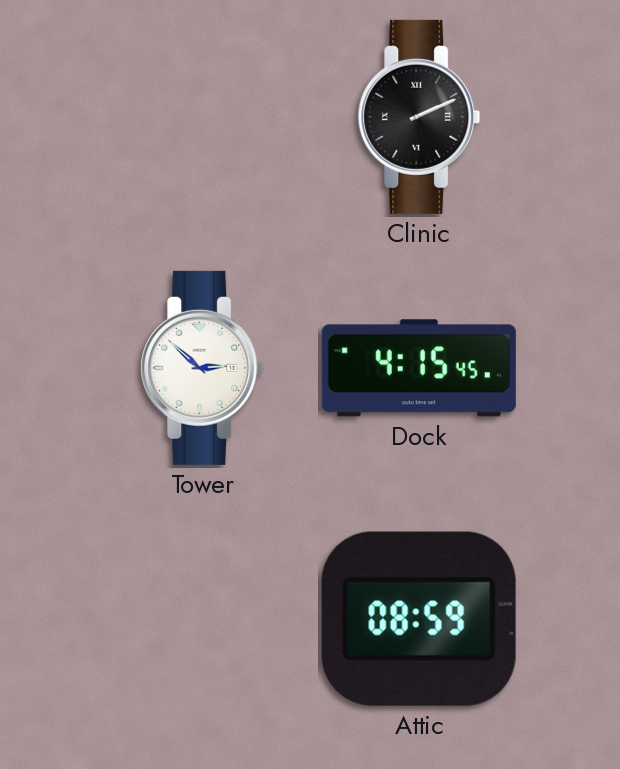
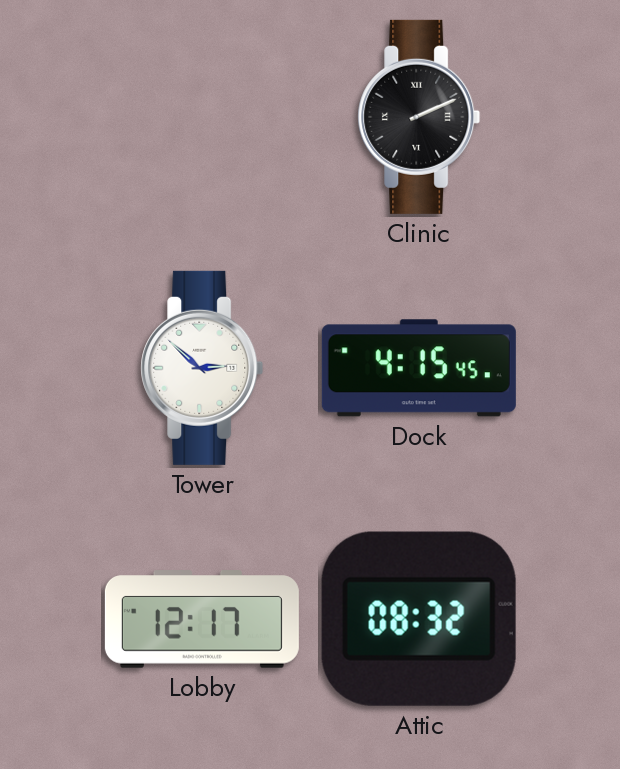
Lobby: none -> 12:17
Attic: 08:59 -> 08:32
